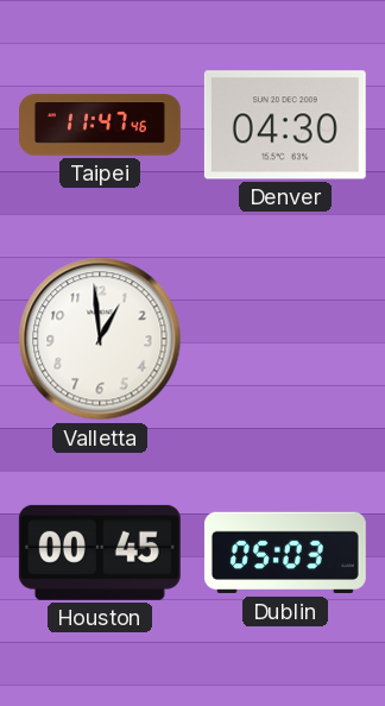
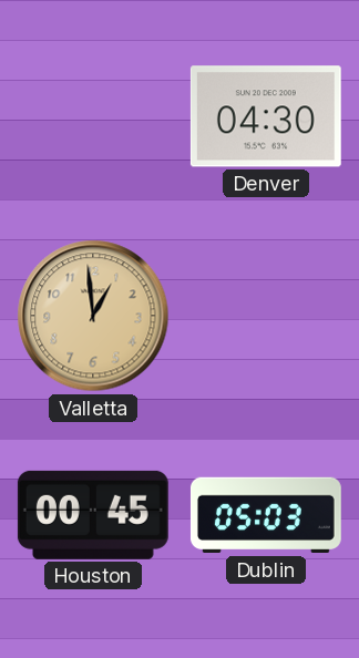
Taipei: 11:47 -> none
Valletta dial: white -> champagne
